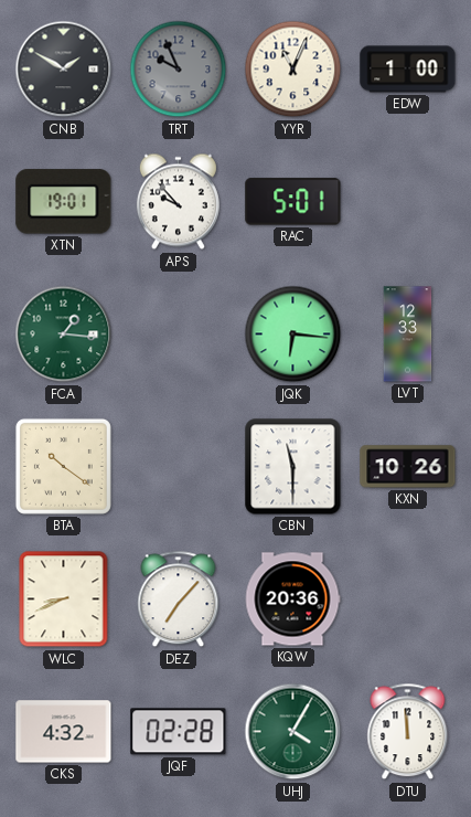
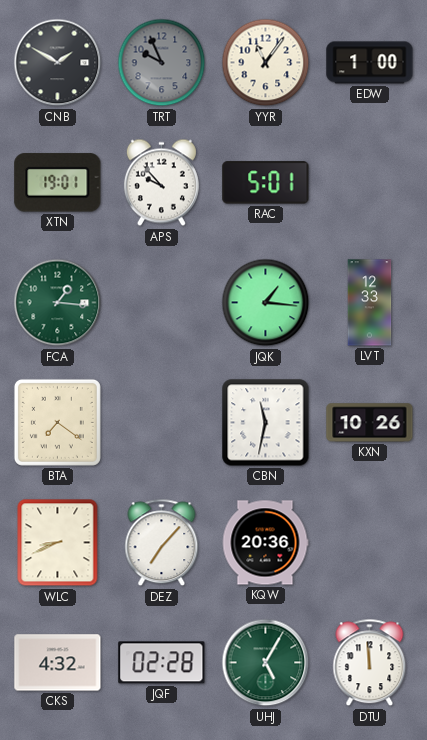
YYR: 11:04 -> 11:06
JQK: 6:16 -> 1:16
BTA: 10:21 -> 7:21
CBN: 11:30 -> 11:32
UHJ: 4:05 -> 5:05
